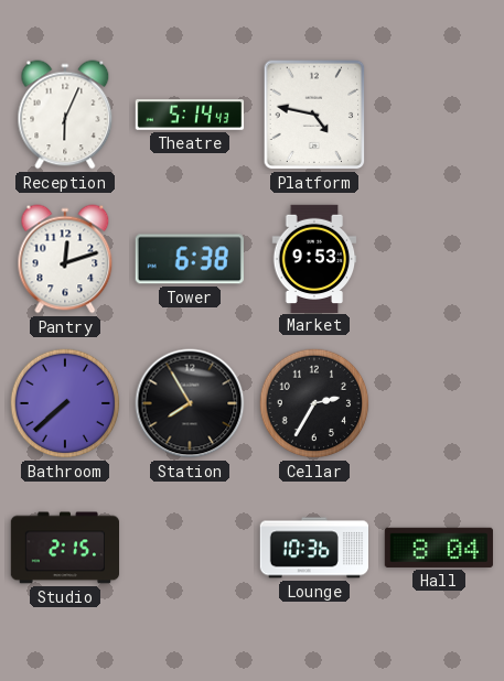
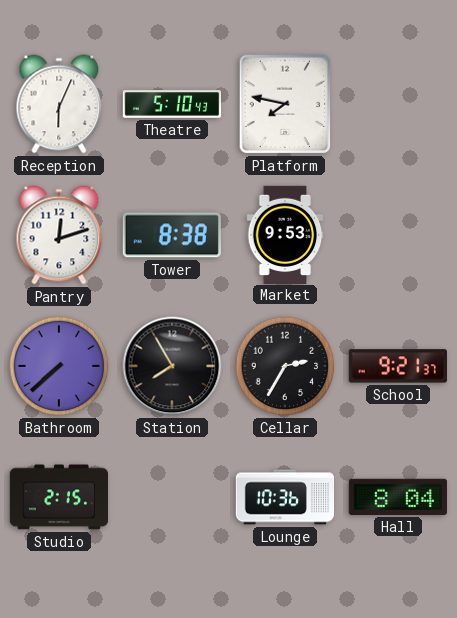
Theatre: 5:14 -> 5:10
Platform: 4:47 -> 7:47
Tower: 6:38 -> 8:38
School: none -> 9:21
